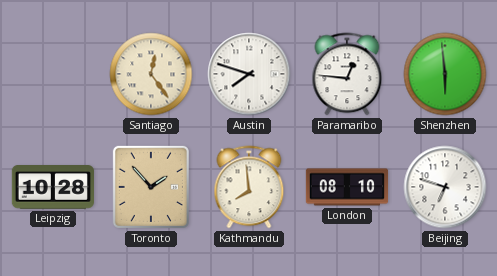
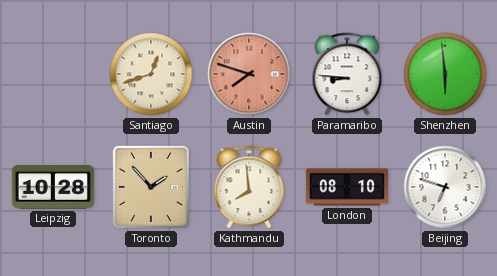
Santiago: 12:24 -> 12:42
Austin dial: white -> salmon
Paramaribo: 12:46 -> 8:46
